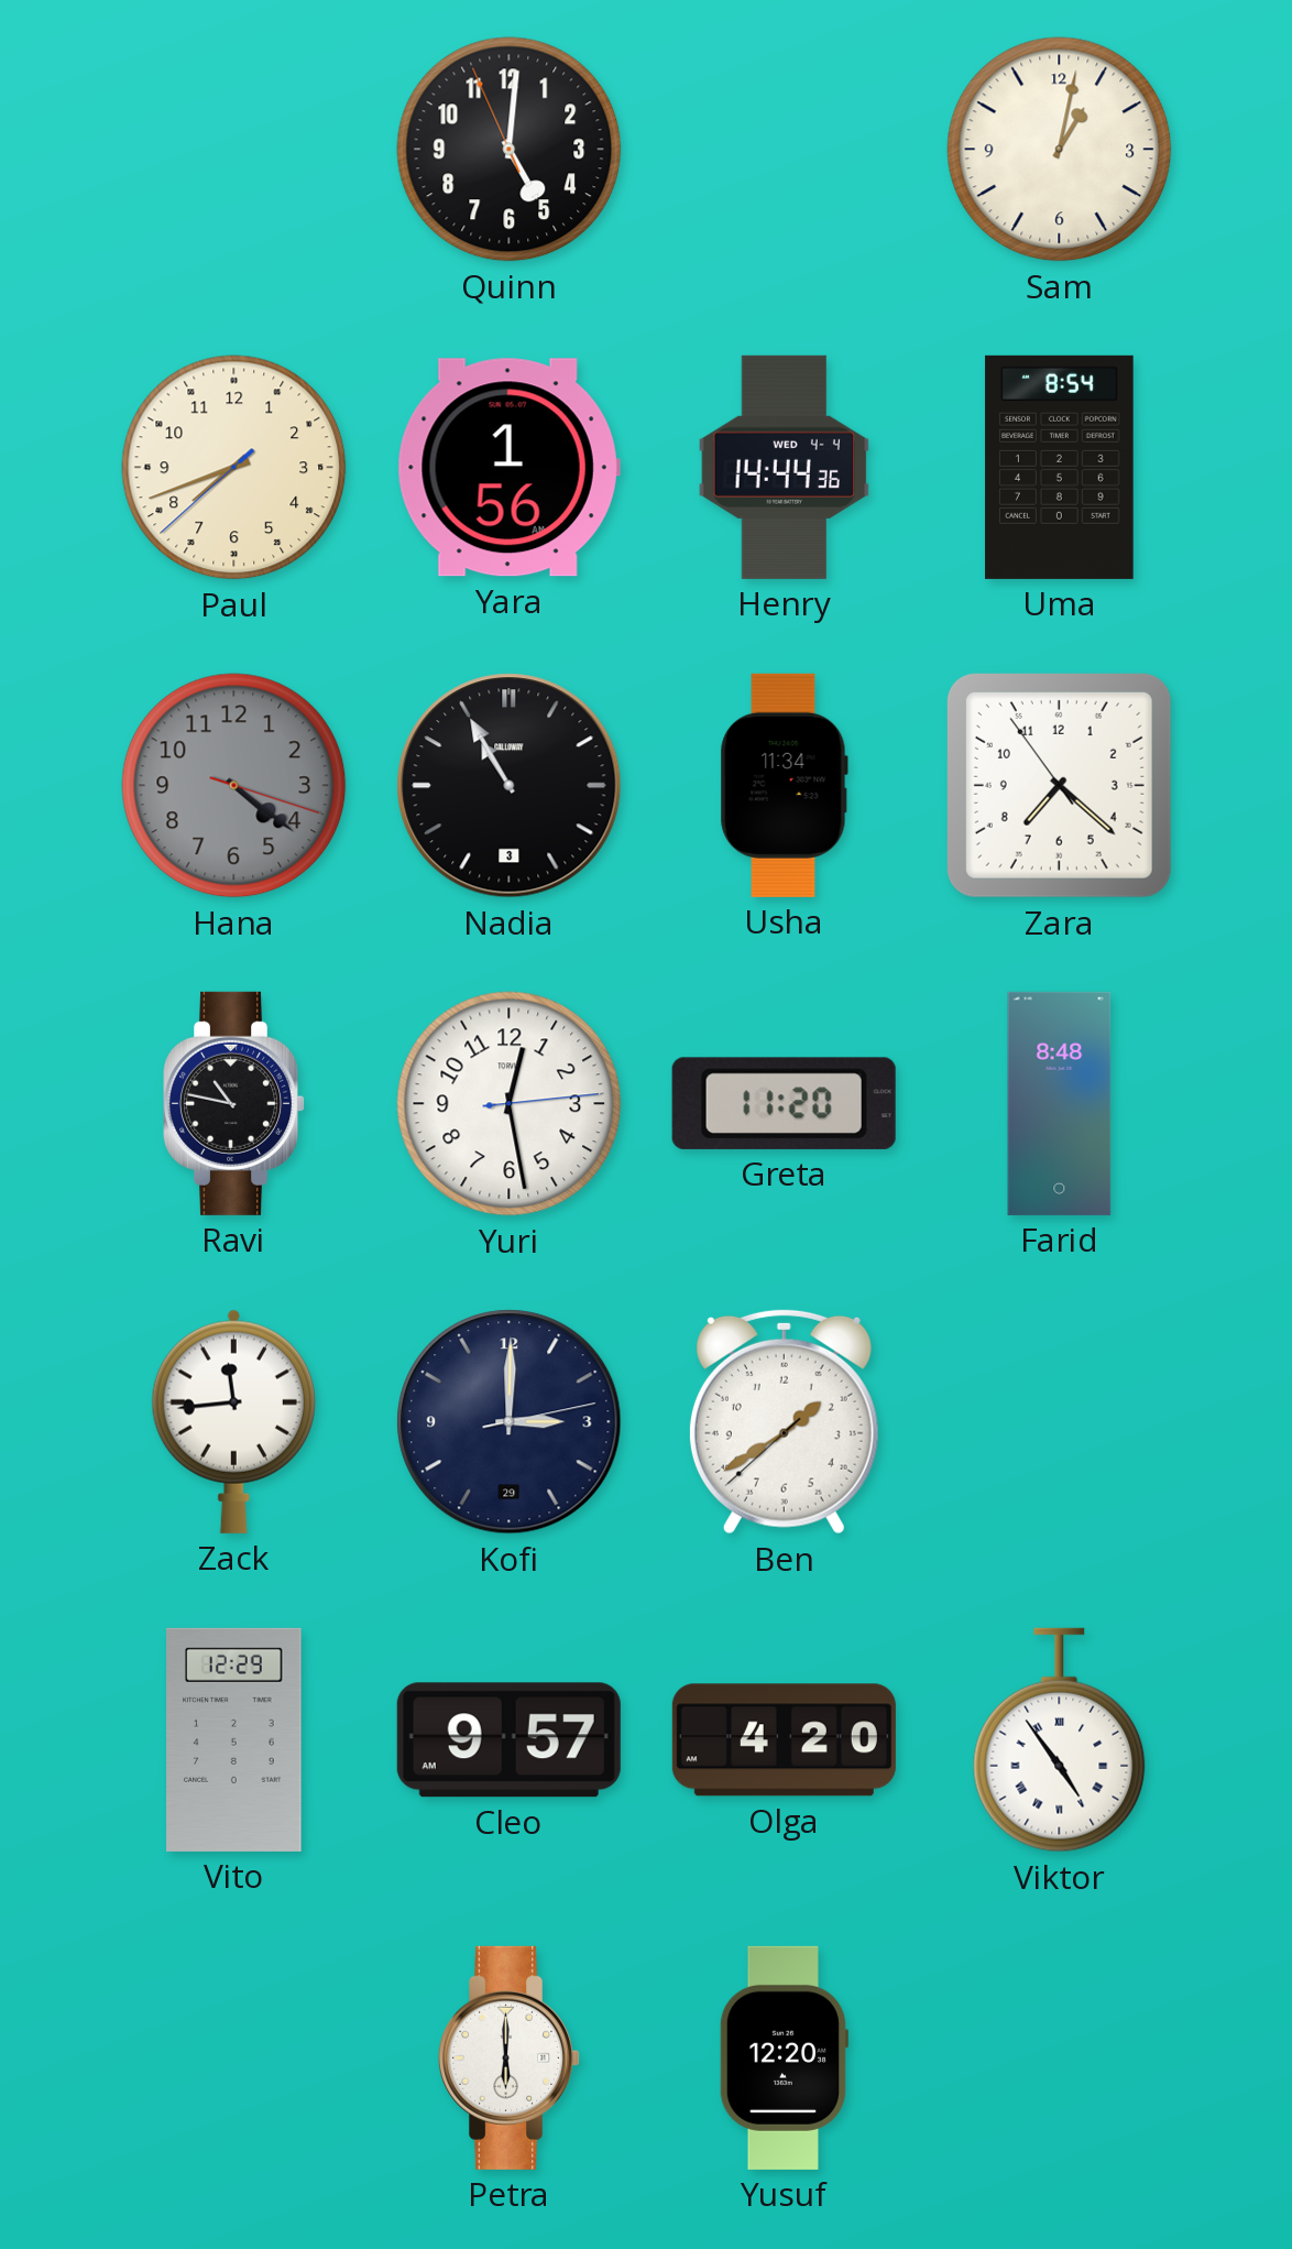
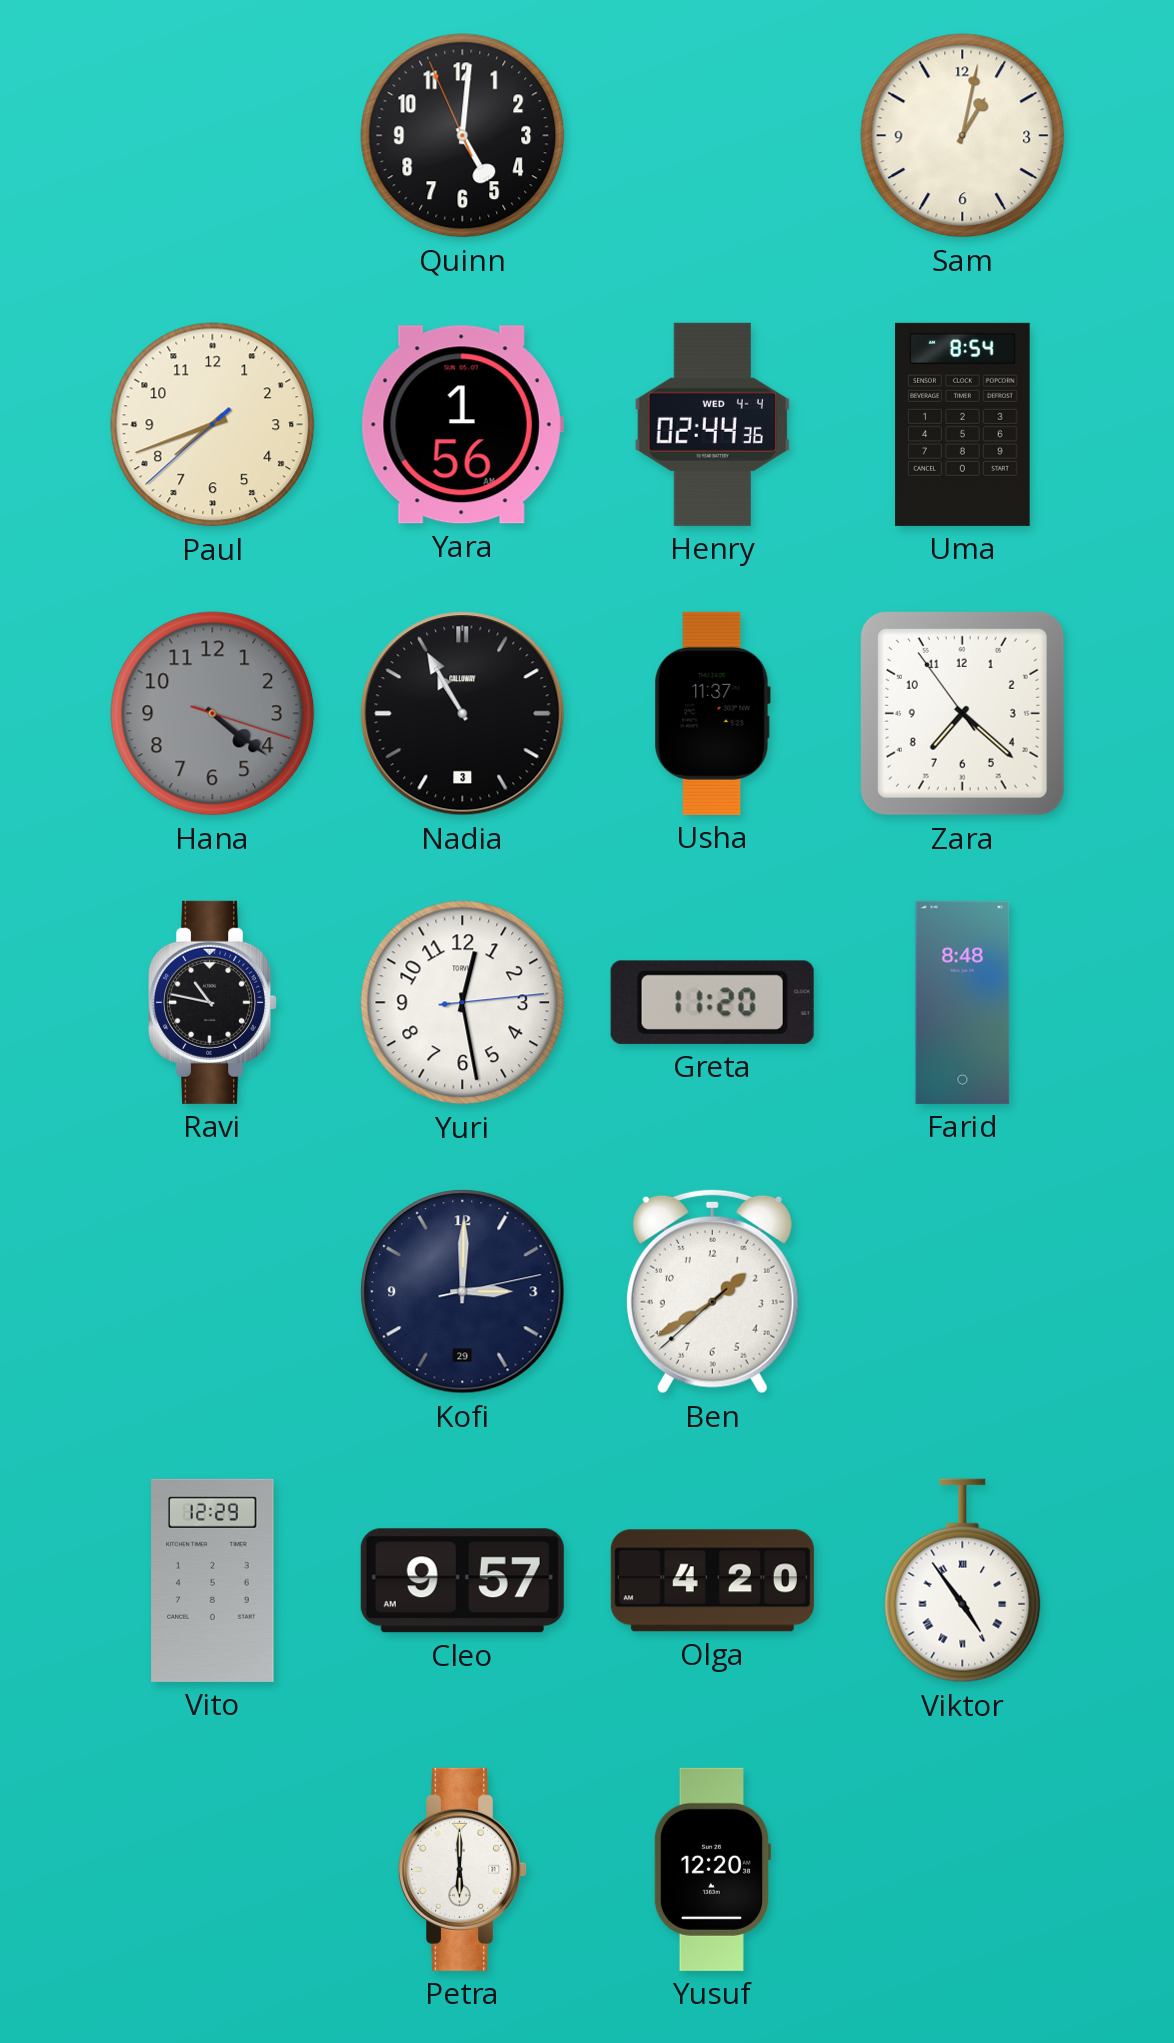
Henry: 14:44 -> 02:44
Usha: 11:34 -> 11:37
Zack: 11:44 -> none
